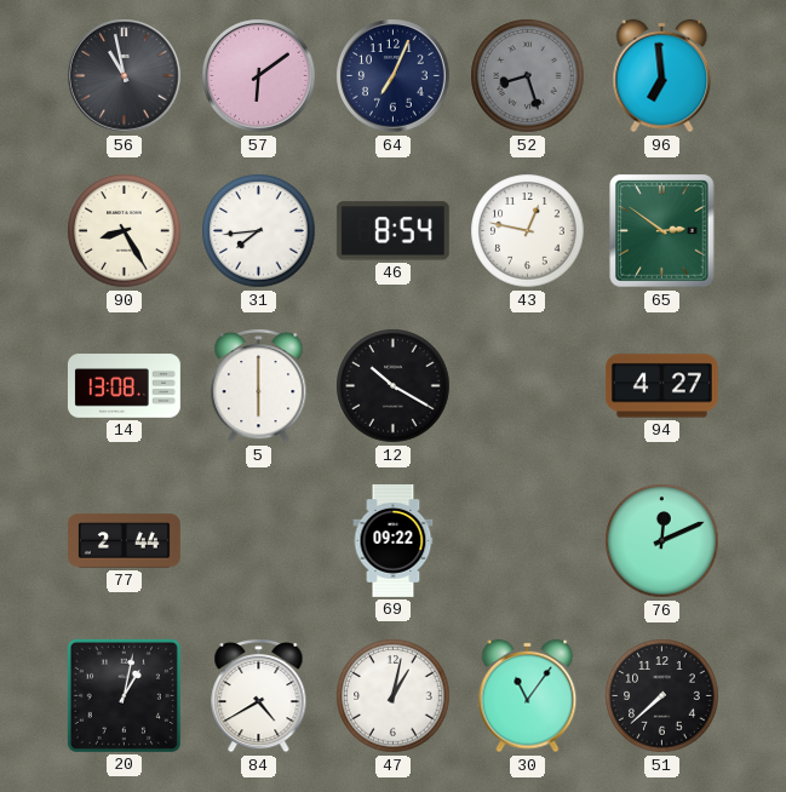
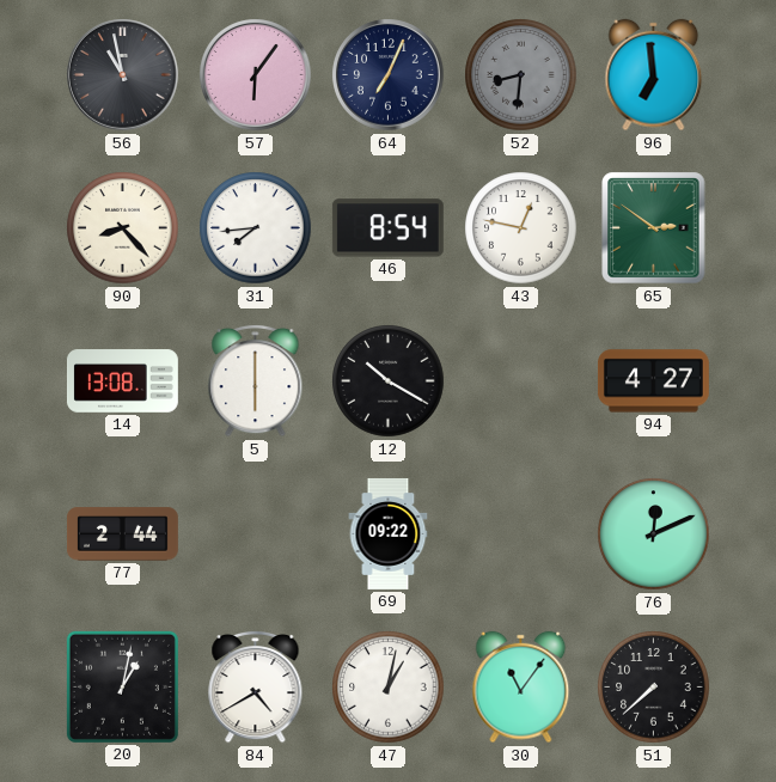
57: 6:09 -> 6:06
52: 8:27 -> 8:31
90: 8:25 -> 8:23
